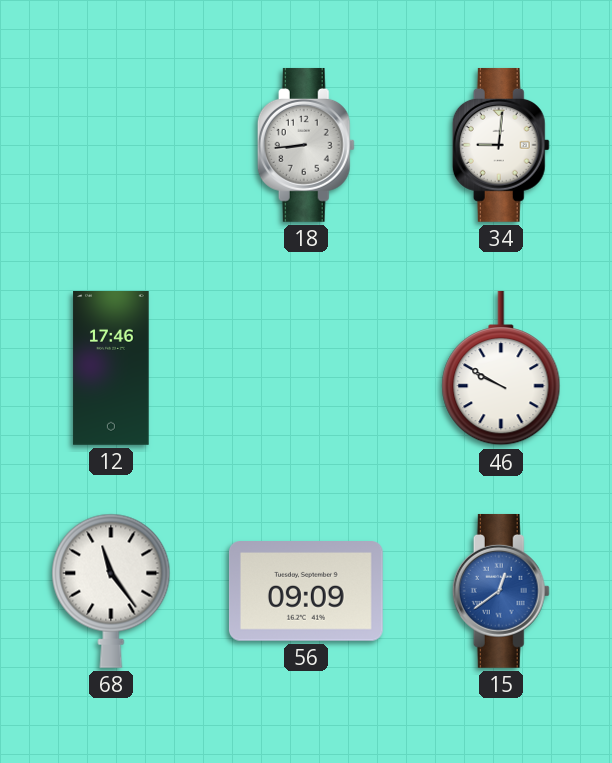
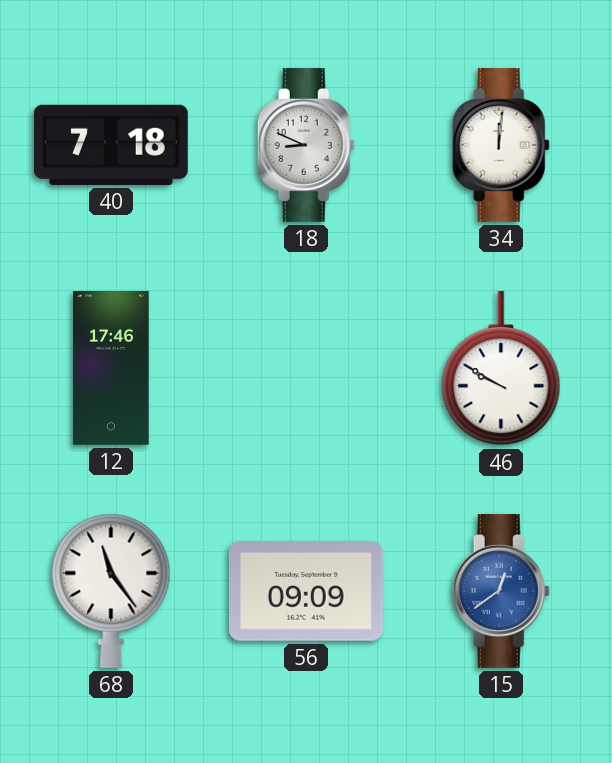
40: none -> 7:18
18: 8:44 -> 8:49
34: 9:01 -> 12:01
